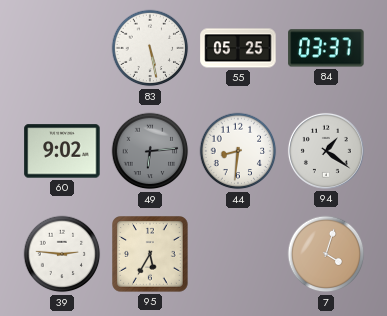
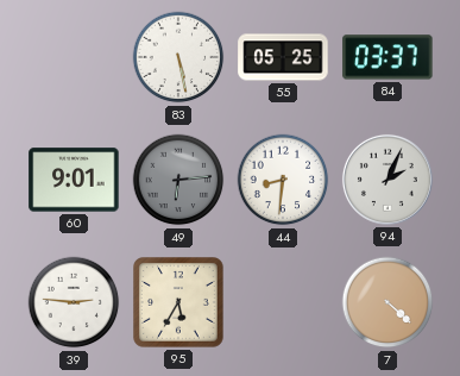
60: 9:02 -> 9:01
94: 1:21 -> 2:04
7: 4:03 -> 4:22
